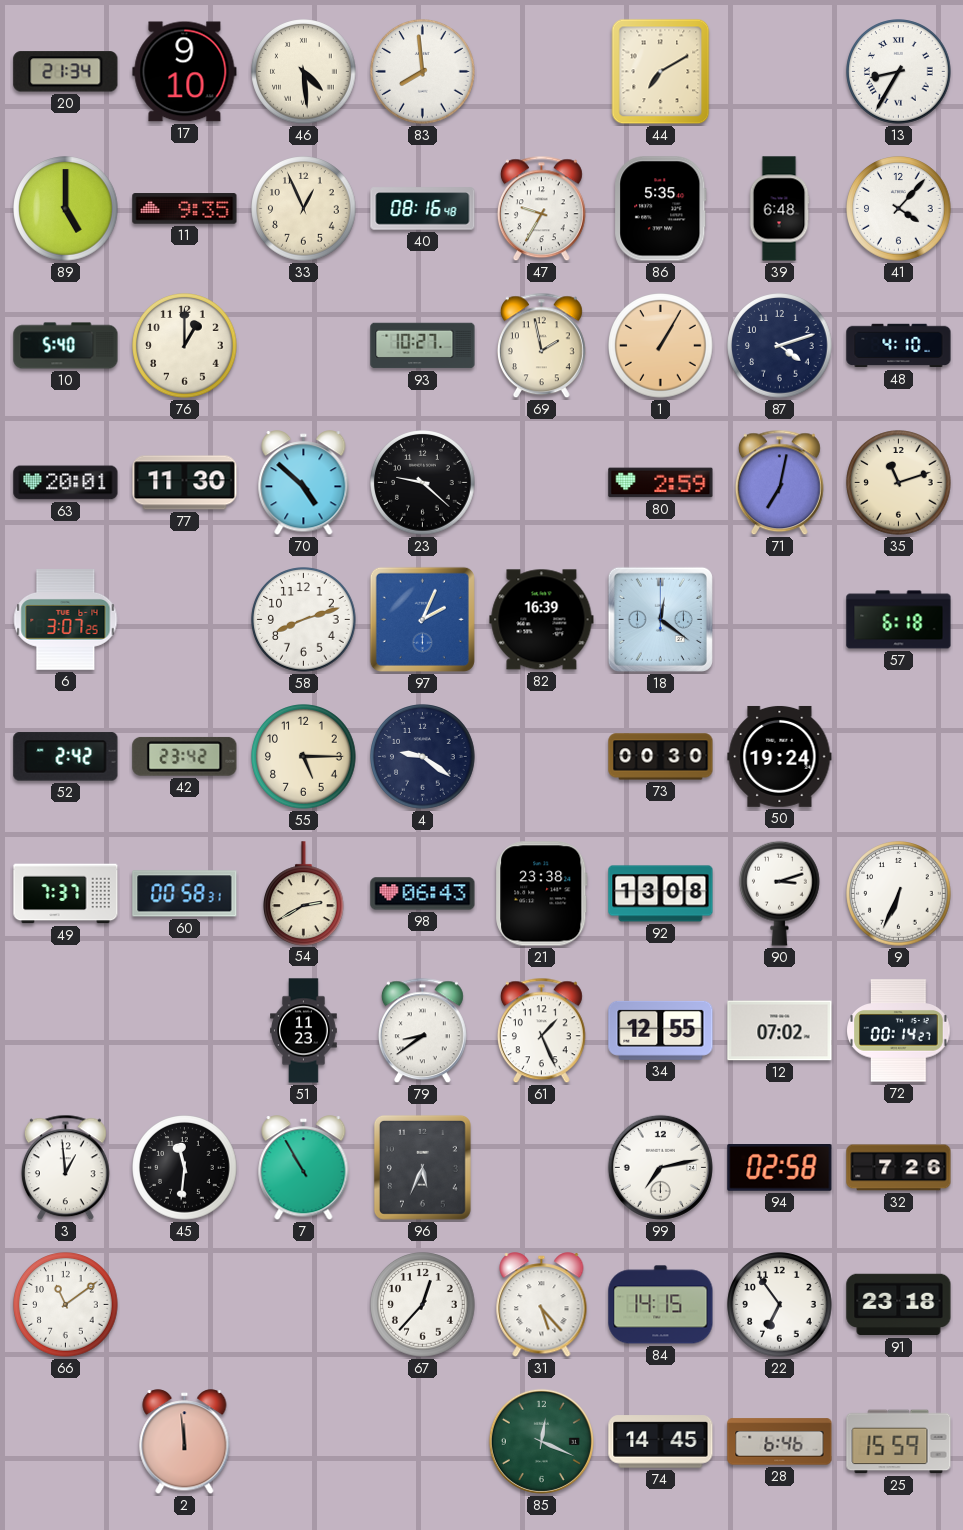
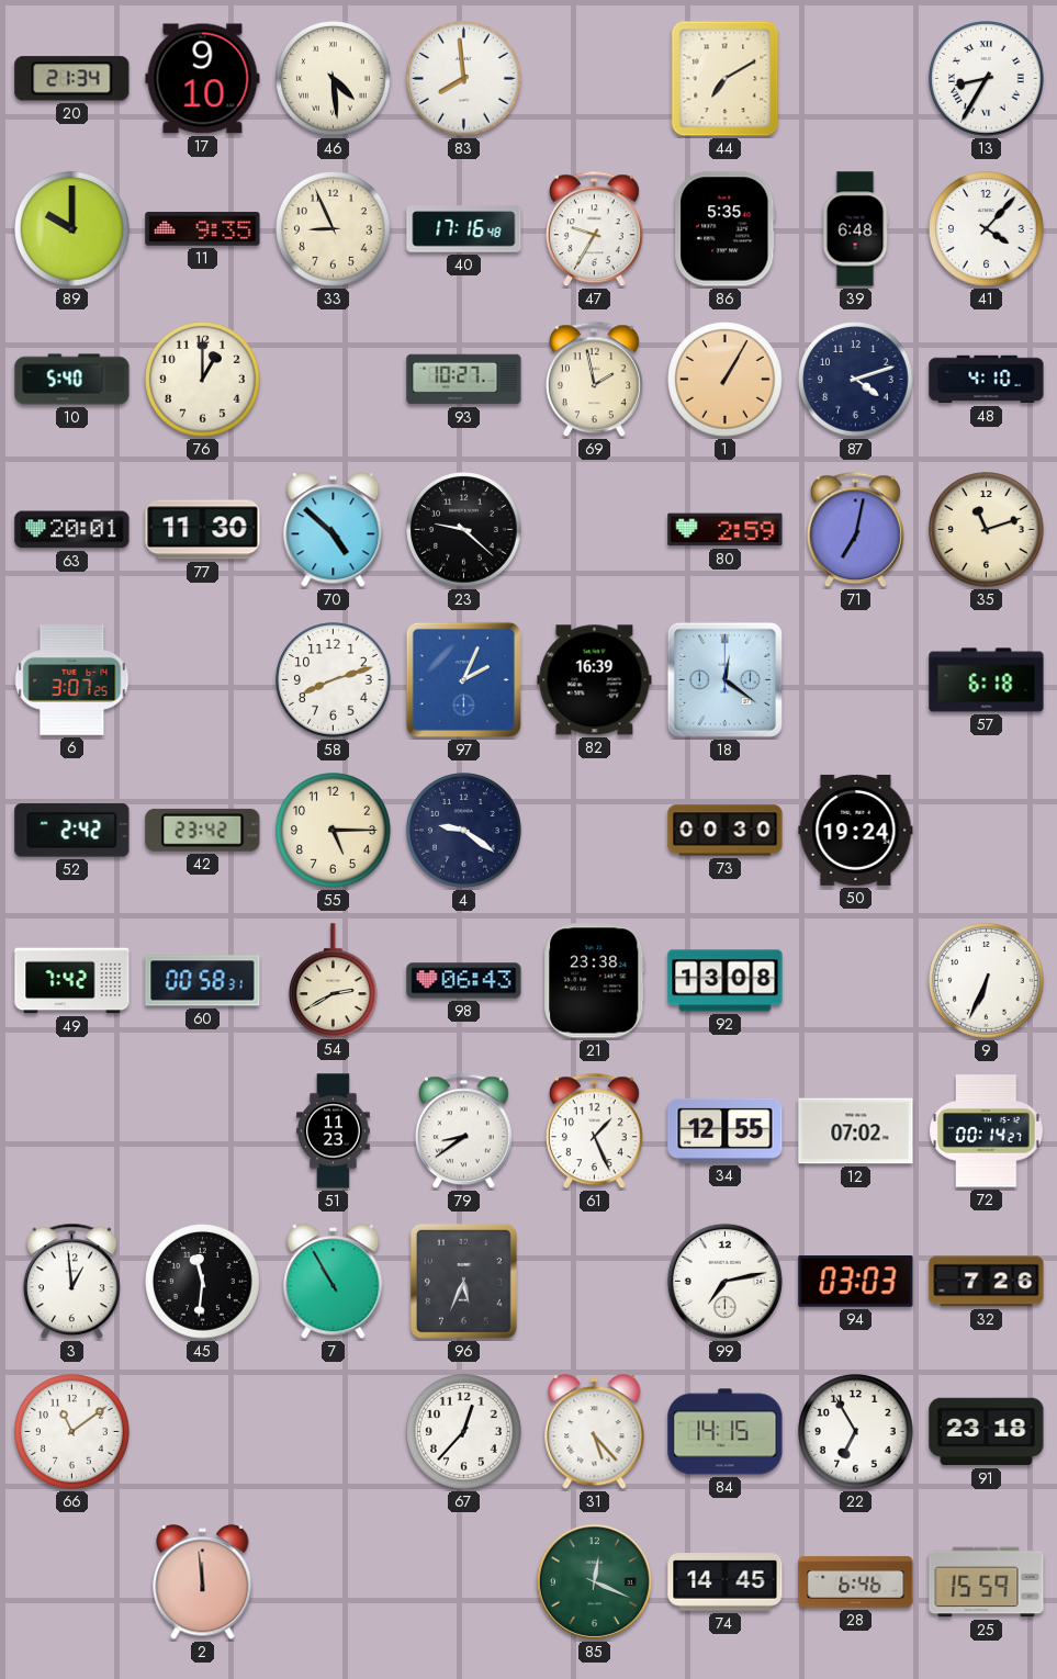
89: 5:00 -> 10:00
33: 12:56 -> 8:56
40: 08:16 -> 17:16
49: 7:37 -> 7:42
90: 3:12 -> none
94: 02:58 -> 03:03
22: 6:54 -> 6:55
